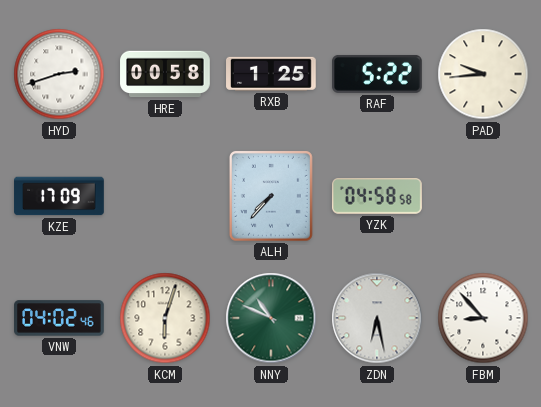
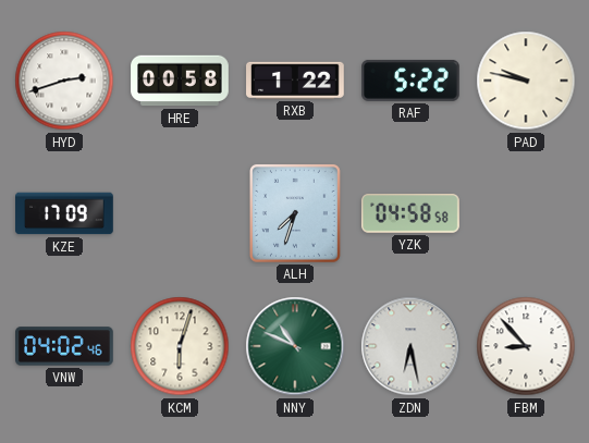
RXB: 1:25 -> 1:22
PAD: 9:44 -> 9:47
ALH: 7:37 -> 7:33
